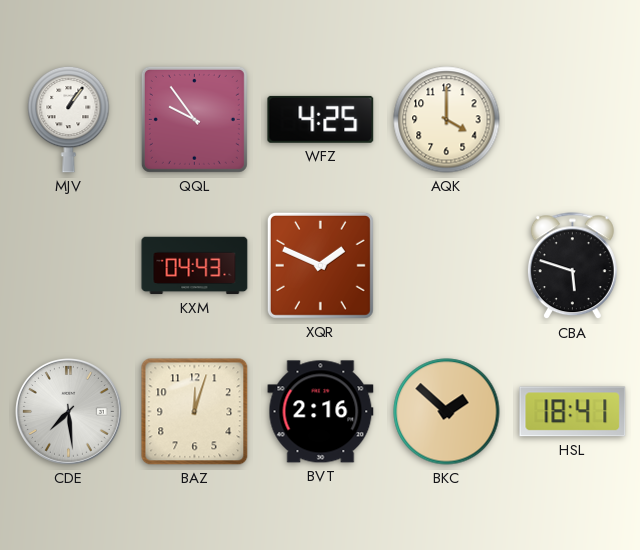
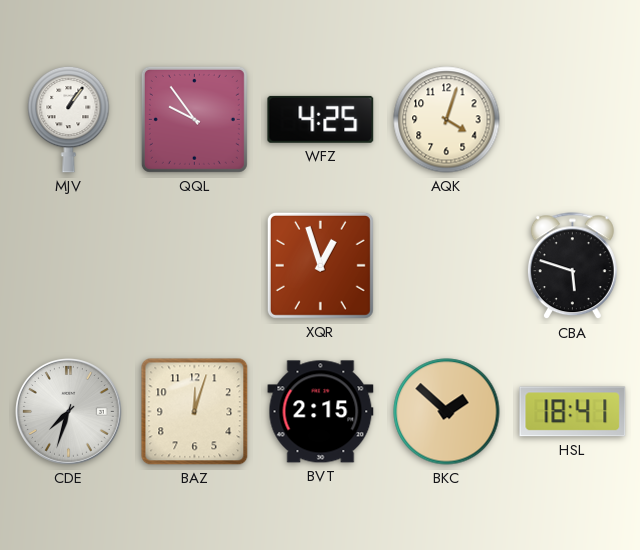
AQK: 4:00 -> 4:03
KXM: 04:43 -> none
XQR: 1:49 -> 12:57
CDE: 7:29 -> 7:33
BVT: 2:16 -> 2:15
